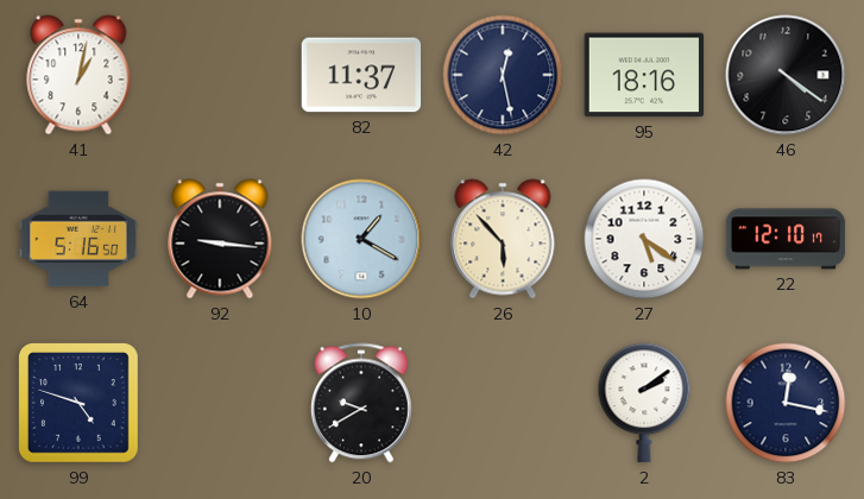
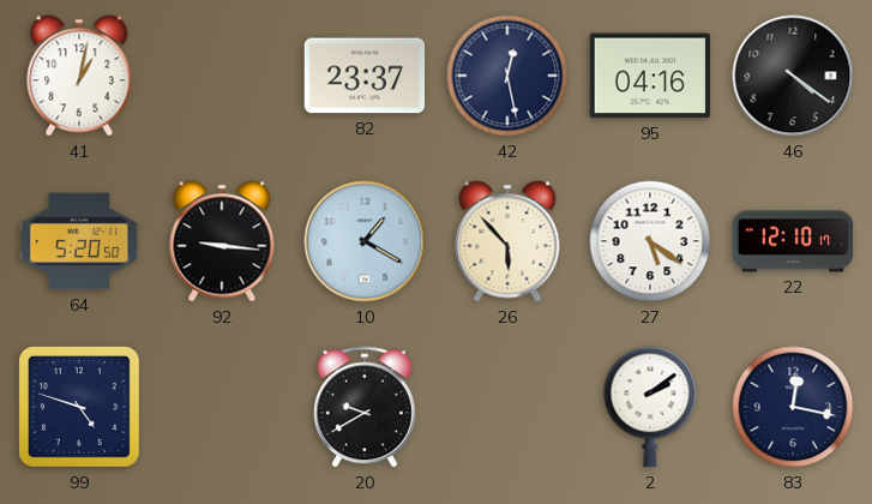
82: 11:37 -> 23:37
95: 18:16 -> 04:16
64: 5:16 -> 5:20
